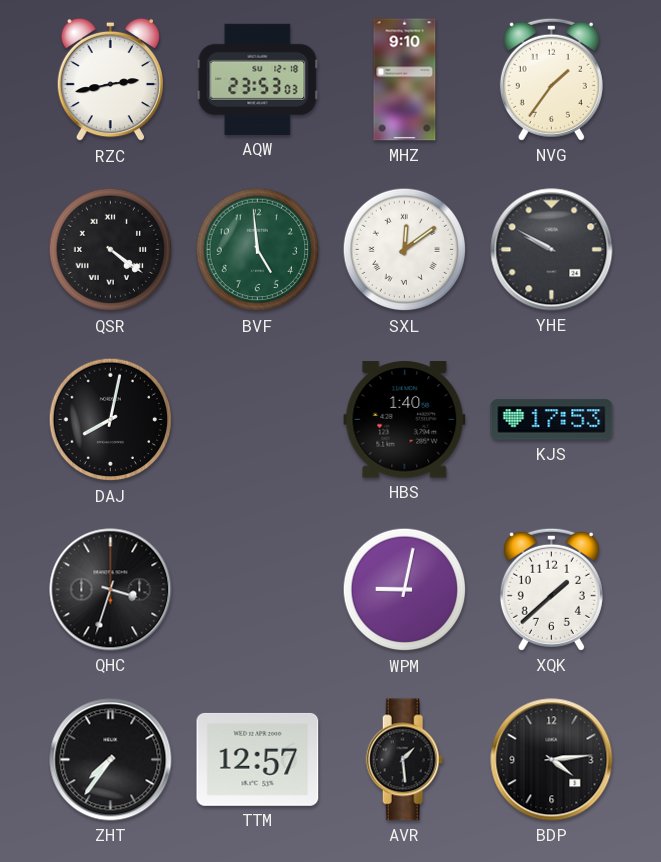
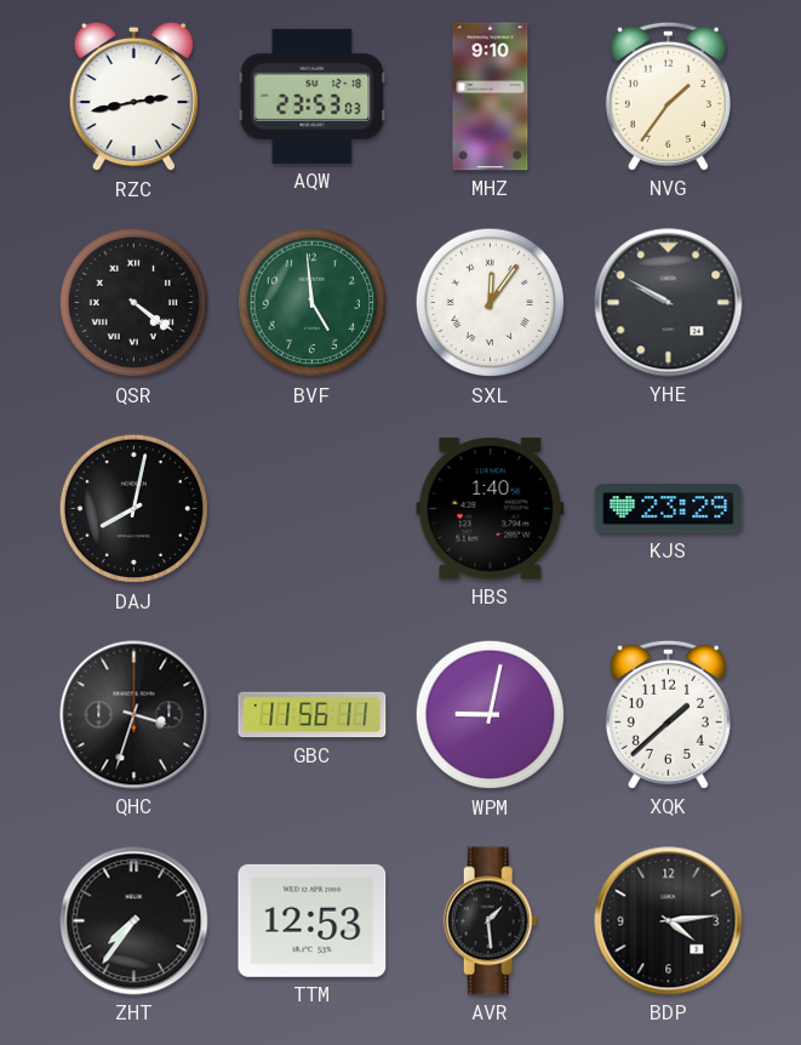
SXL: 12:09 -> 12:06
KJS: 17:53 -> 23:29
GBC: none -> 11:56
TTM: 12:57 -> 12:53
